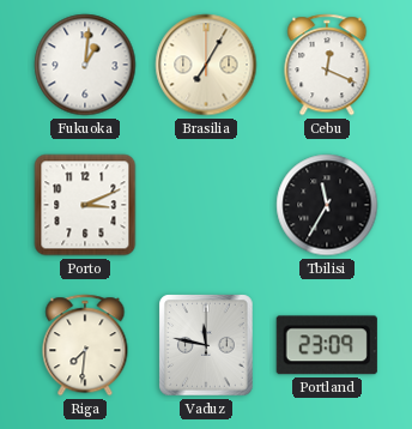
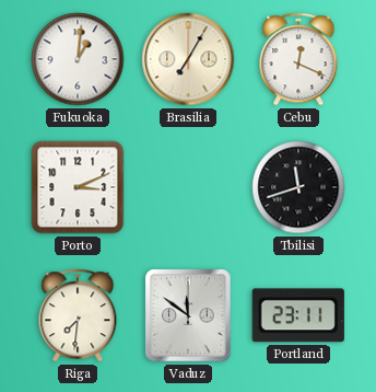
Tbilisi: 11:35 -> 11:42
Vaduz: 11:47 -> 11:51
Portland: 23:09 -> 23:11
